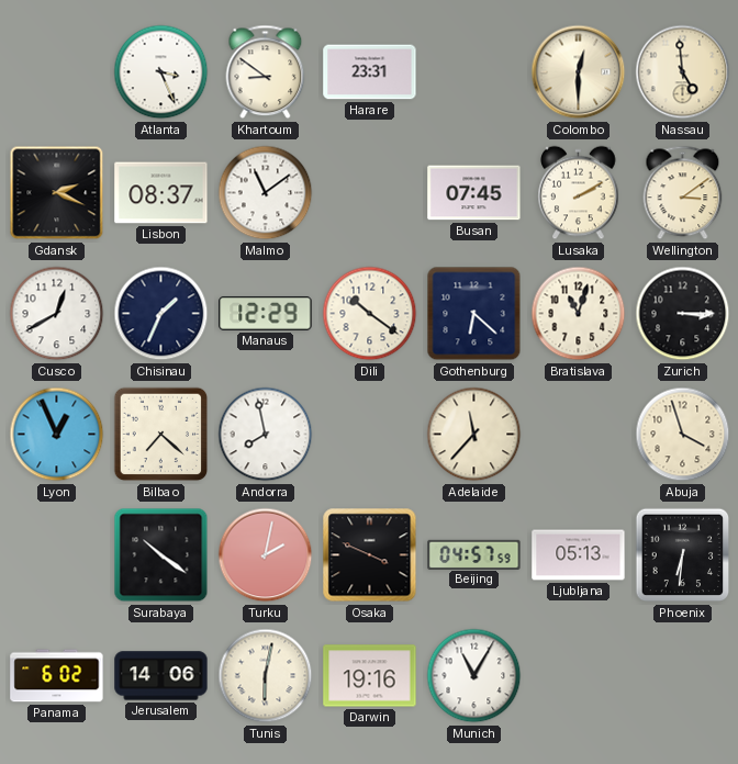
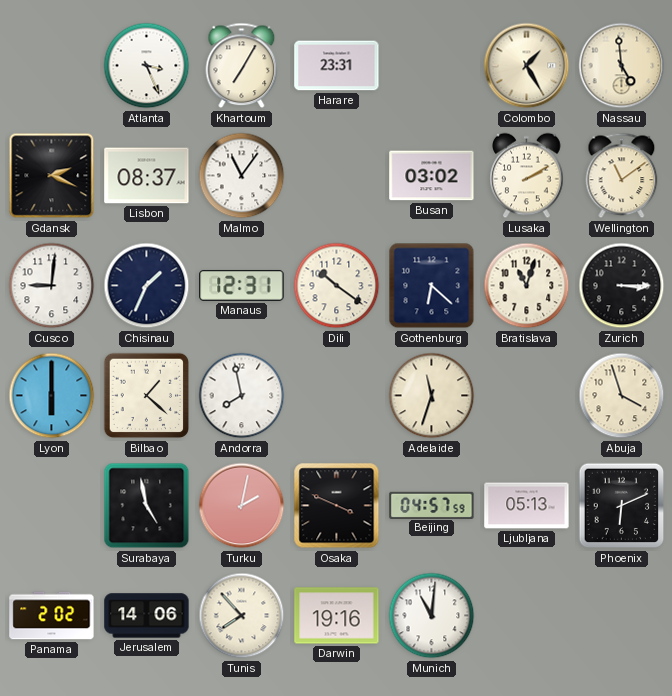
Khartoum: 8:51 -> 7:05
Colombo: 12:30 -> 1:25
Malmo: 11:09 -> 11:06
Busan: 07:45 -> 03:02
Wellington: 3:09 -> 11:09
Cusco: 12:40 -> 9:01
Manaus: 12:29 -> 12:31
Lyon: 12:56 -> 6:00
Bilbao: 7:22 -> 1:22
Adelaide: 11:37 -> 11:33
Surabaya: 10:21 -> 4:58
Phoenix: 6:31 -> 6:11
Panama: 6:02 -> 2:02
Tunis: 6:02 -> 7:53
Munich: 11:05 -> 11:01
